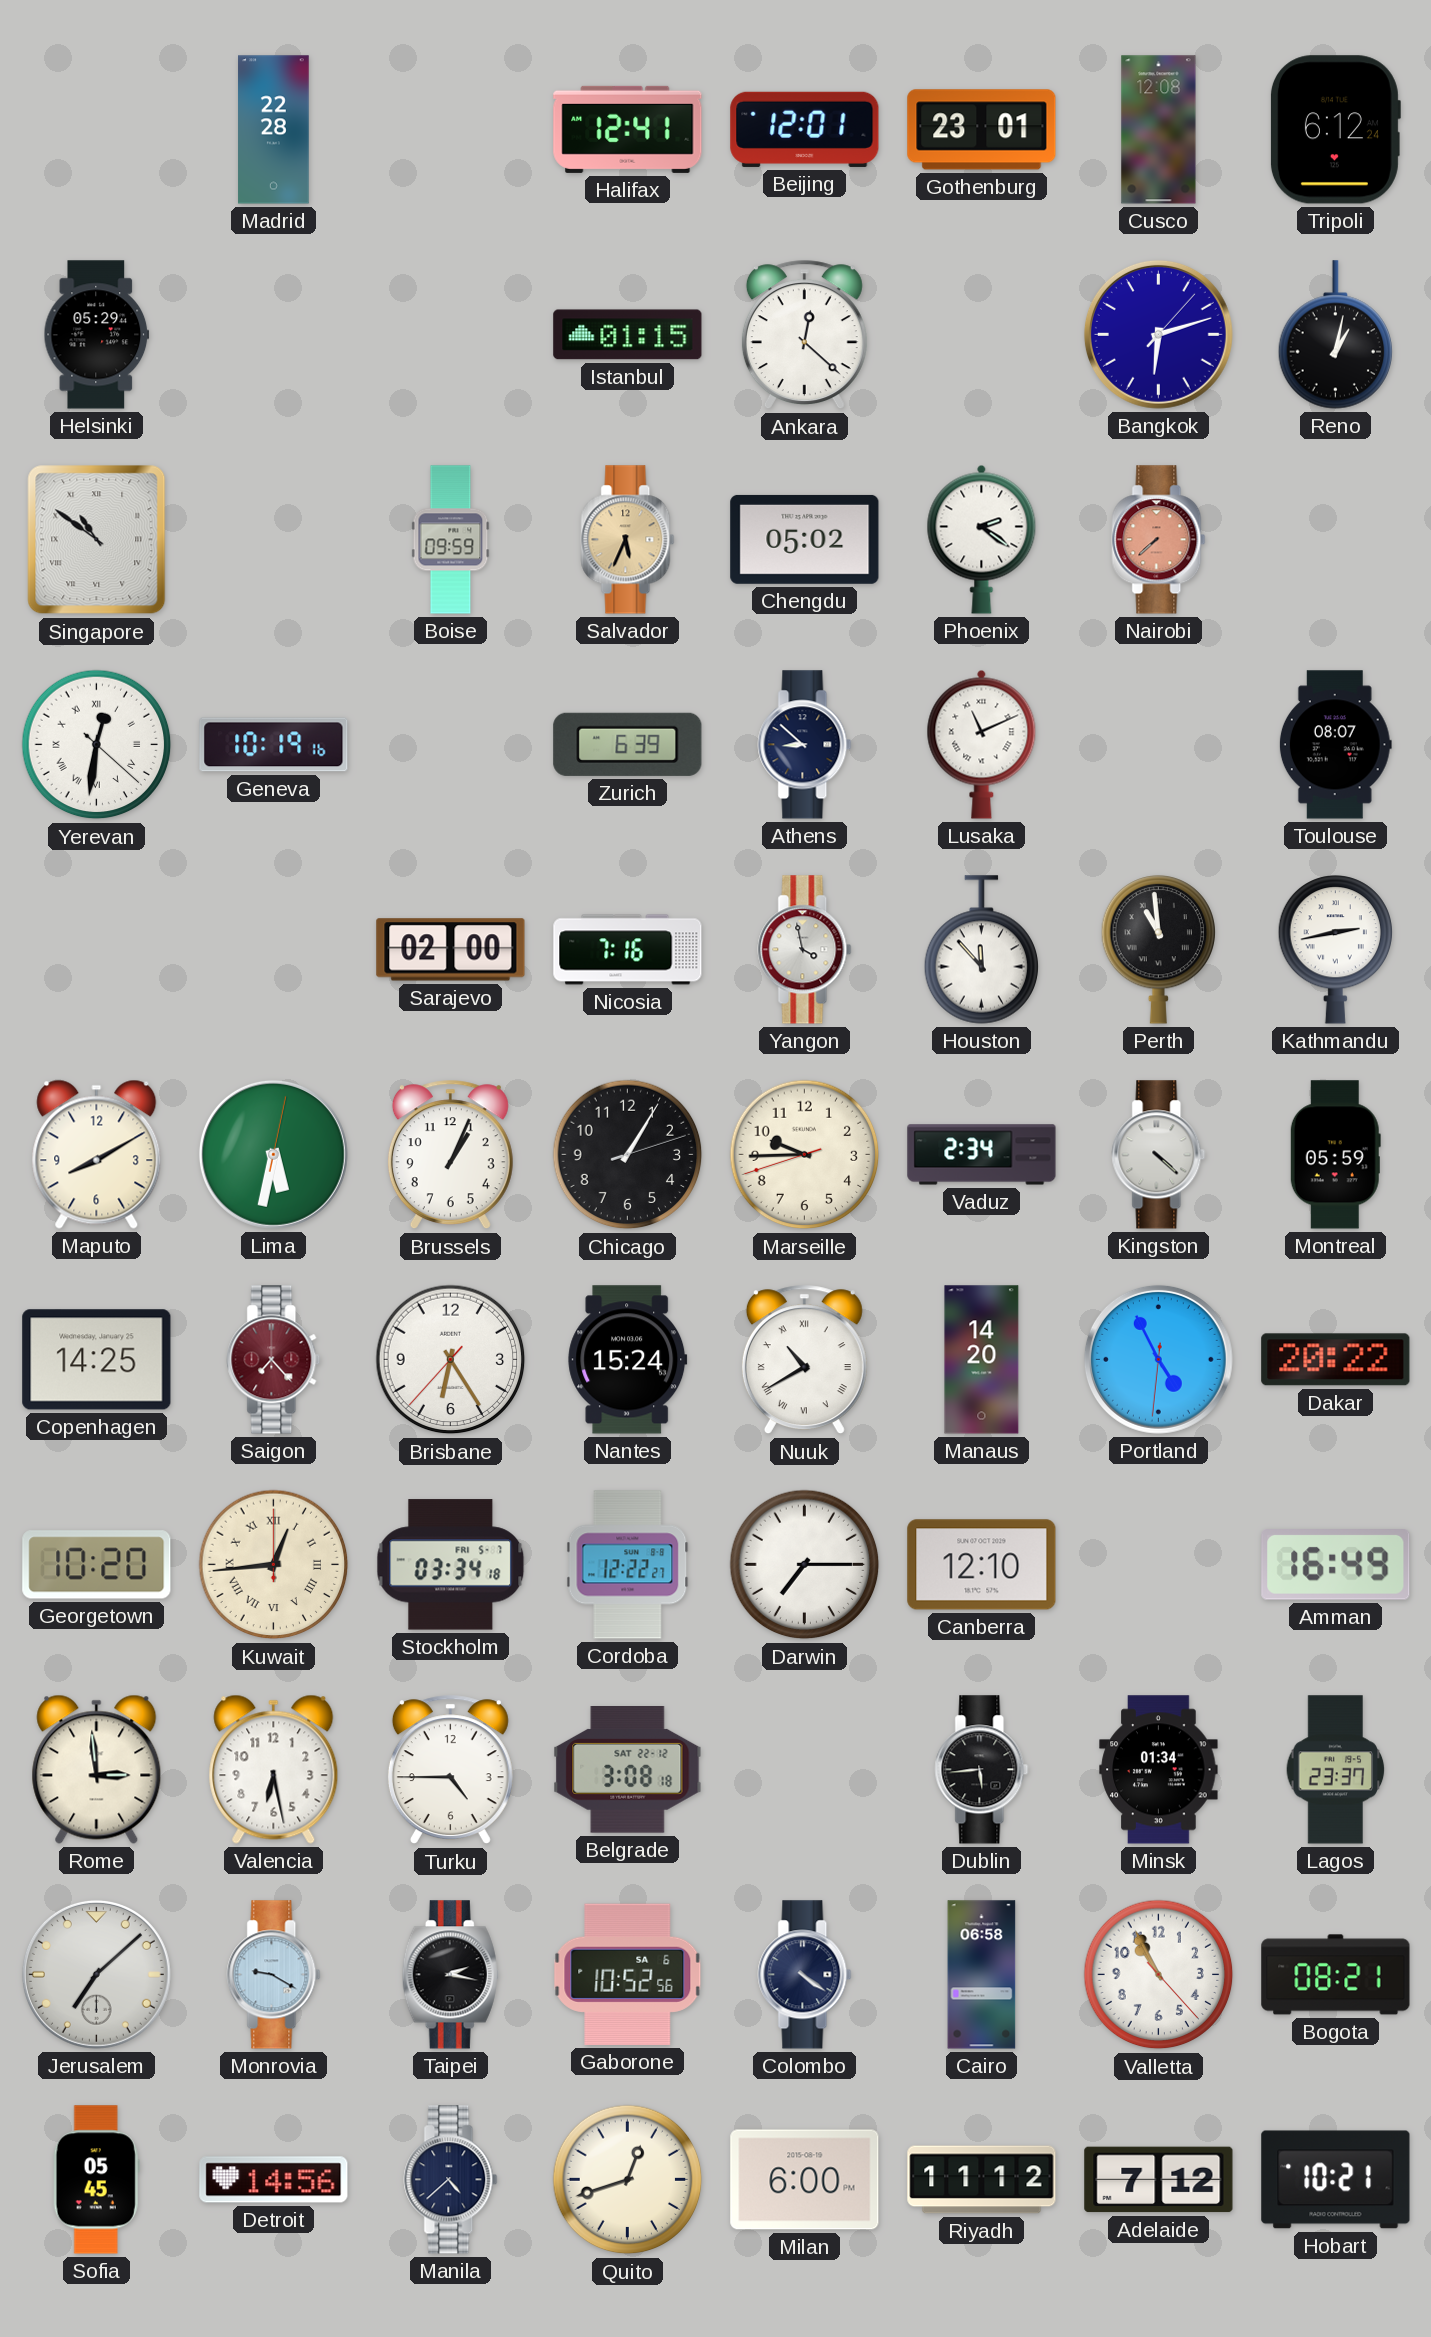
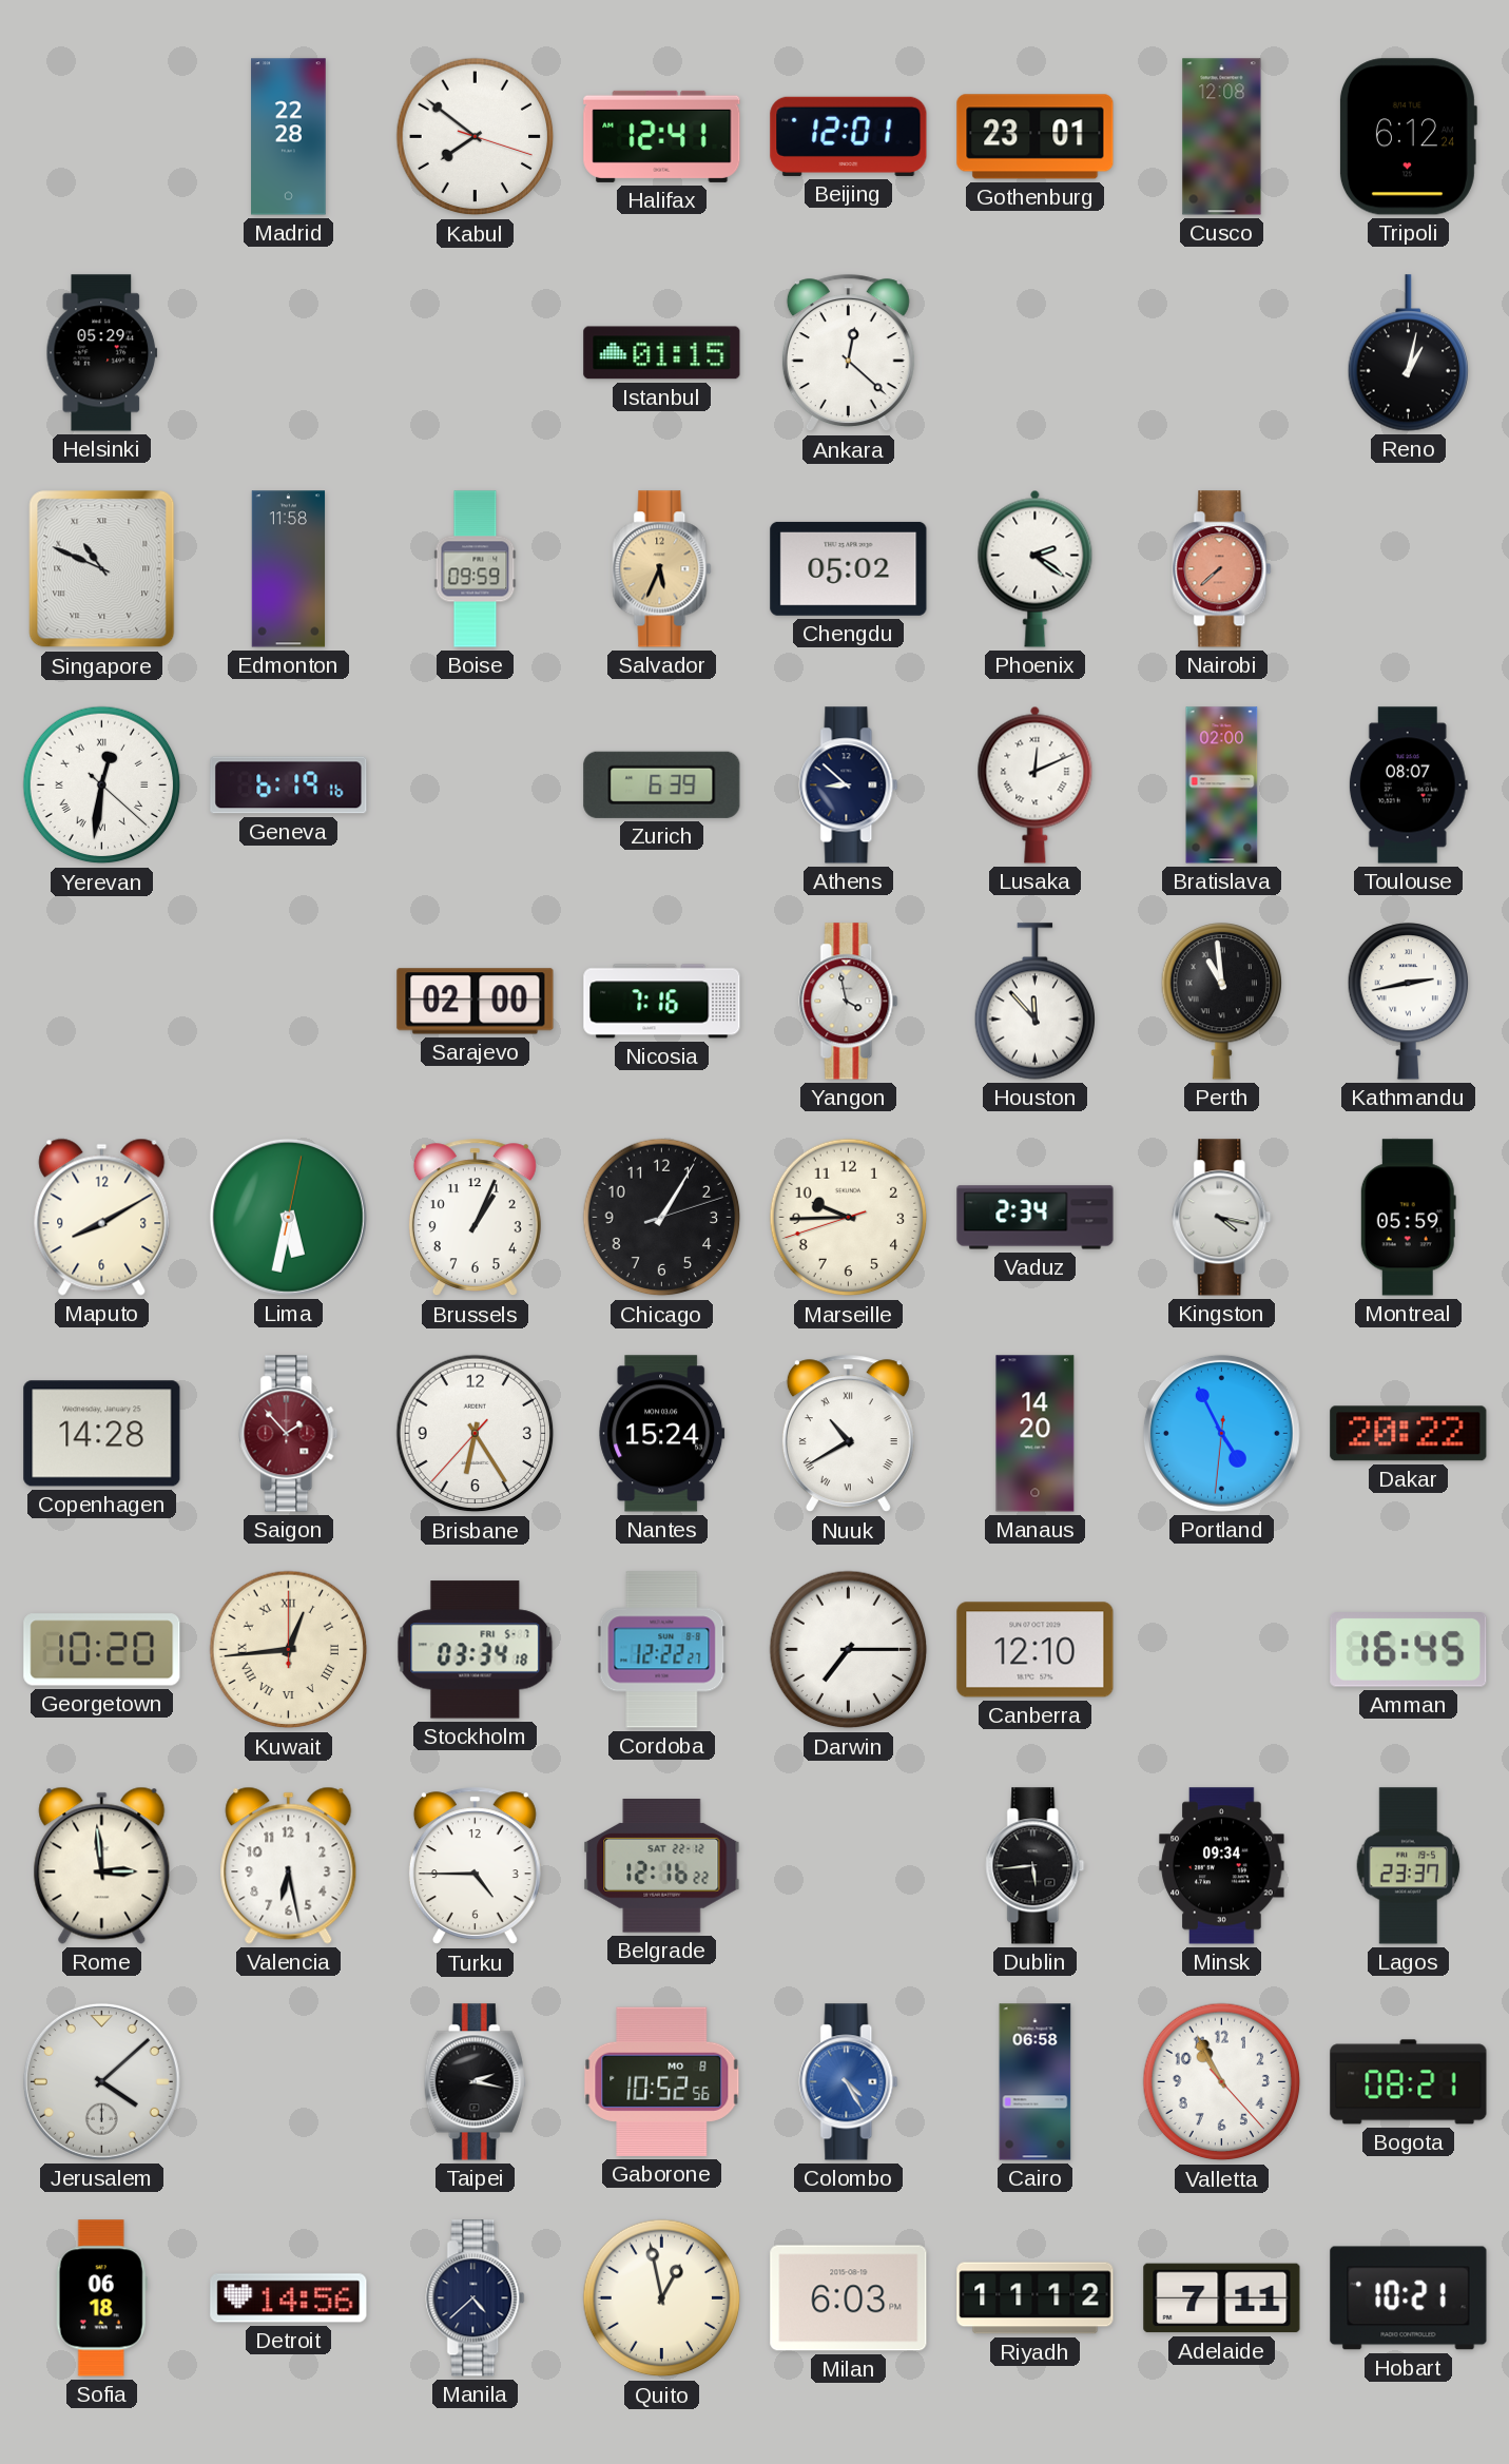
Kabul: none -> 7:51
Bangkok: 6:12 -> none
Singapore: 10:51 -> 10:49
Edmonton: none -> 11:58
Geneva: 10:19 -> 6:19
Lusaka: 11:11 -> 12:11
Bratislava: none -> 02:00
Kingston: 4:22 -> 4:17
Copenhagen: 14:25 -> 14:28
Saigon: 7:23 -> 1:53
Amman: 16:49 -> 16:45
Belgrade: 3:08 -> 12:16
Minsk: 01:34 -> 09:34
Jerusalem: 7:08 -> 4:08
Monrovia: 9:20 -> none
Gaborone date: SA 6 -> MO 8
Colombo: 4:21 -> 4:25
Colombo dial: navy -> blue
Sofia: 05:45 -> 06:18
Quito: 12:42 -> 12:58
Milan: 6:00 -> 6:03
Adelaide: 7:12 -> 7:11
